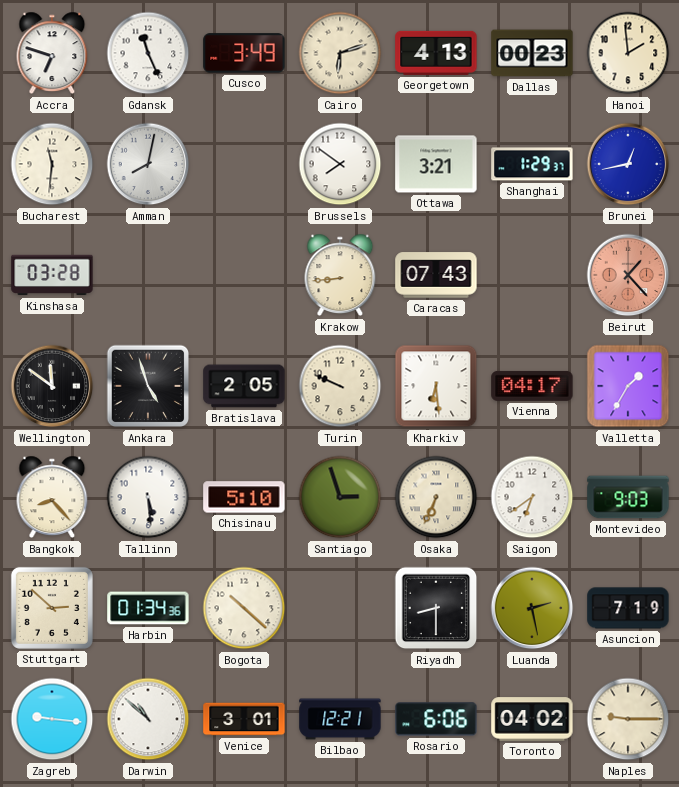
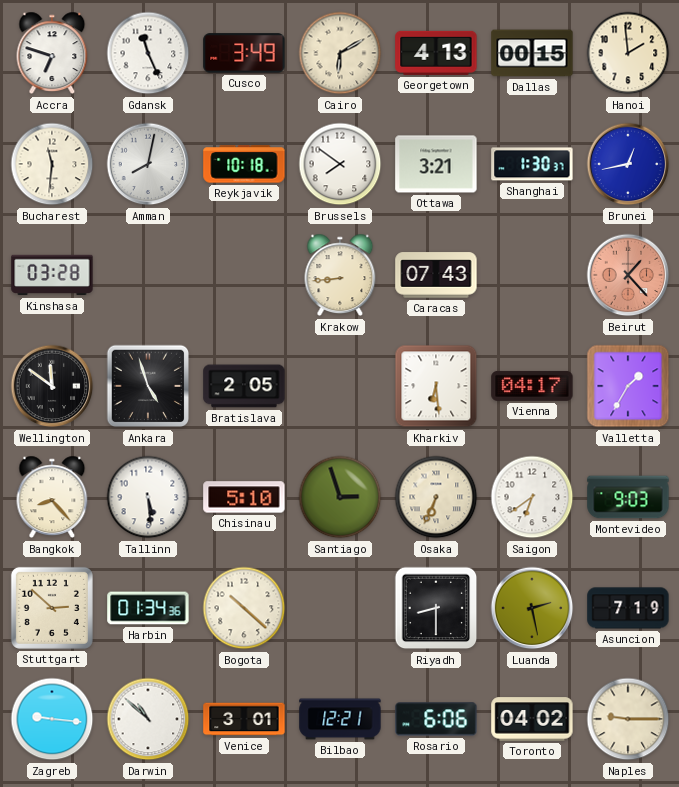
Cairo: 6:12 -> 6:10
Dallas: 00:23 -> 00:15
Reykjavik: none -> 10:18
Shanghai: 1:29 -> 1:30
Turin: 9:49 -> none
